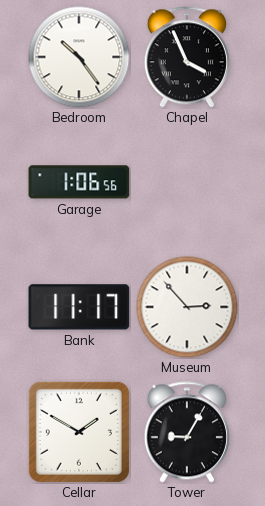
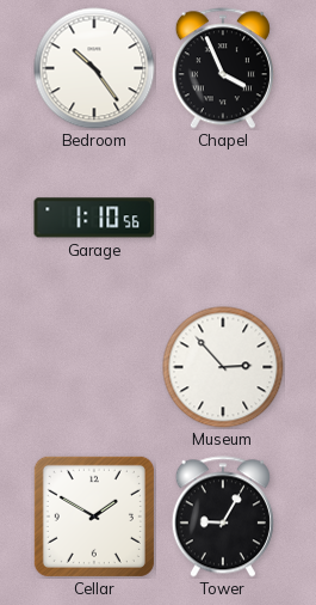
Garage: 1:06 -> 1:10
Bank: 11:17 -> none
